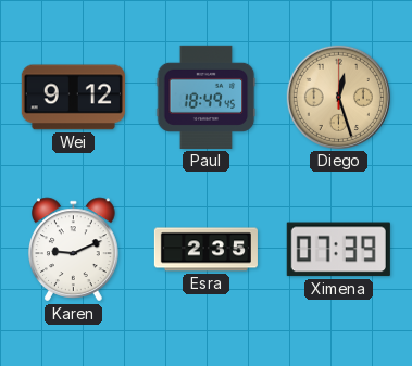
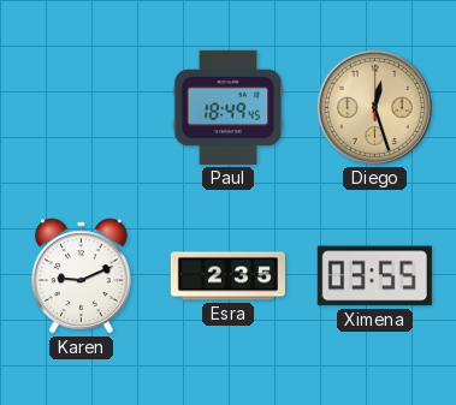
Wei: 9:12 -> none
Ximena: 07:39 -> 03:55
